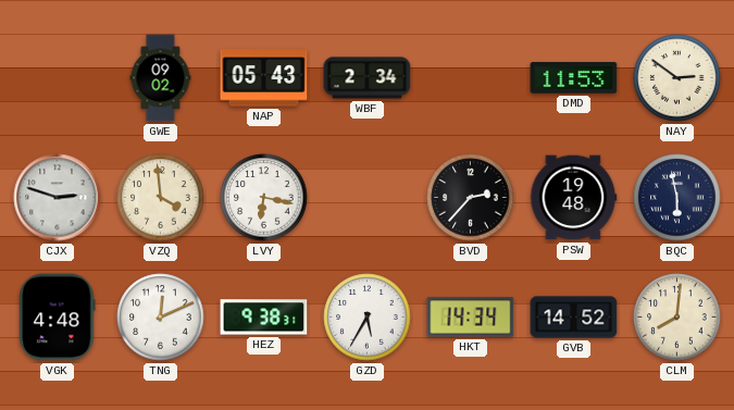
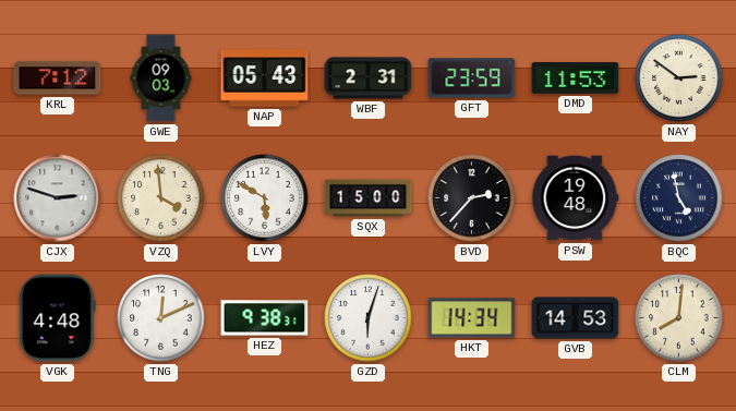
KRL: none -> 7:12
GWE: 09:02 -> 09:03
WBF: 2:34 -> 2:31
GFT: none -> 23:59
LVY: 6:17 -> 5:50
SQX: none -> 15:00
BQC: 5:58 -> 4:58
GZD: 5:35 -> 6:03
GVB: 14:52 -> 14:53
